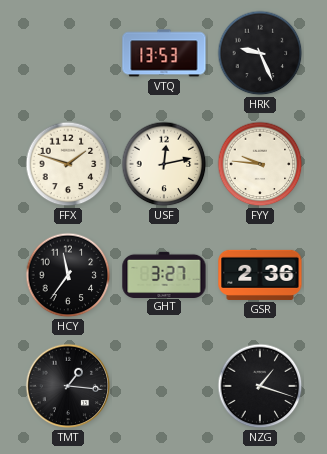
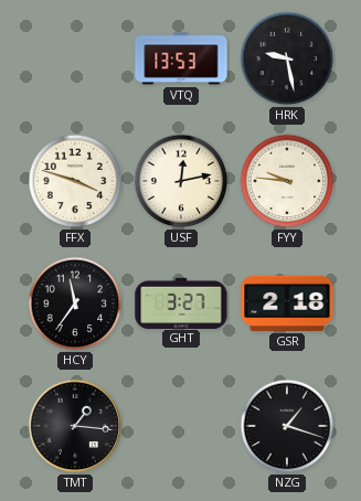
HRK: 9:26 -> 9:28
FFX: 1:48 -> 3:48
GSR: 2:36 -> 2:18
